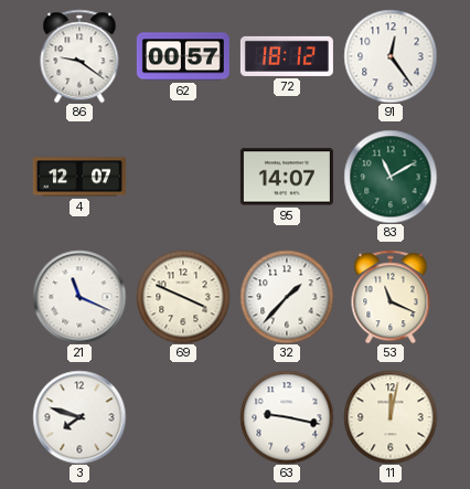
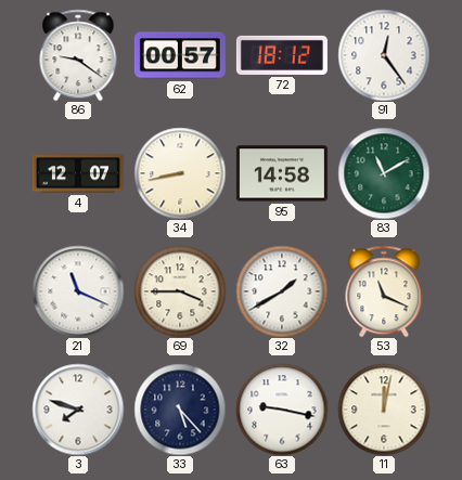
34: none -> 8:43
95: 14:07 -> 14:58
69: 3:49 -> 3:45
32: 1:37 -> 1:40
33: none -> 5:23
